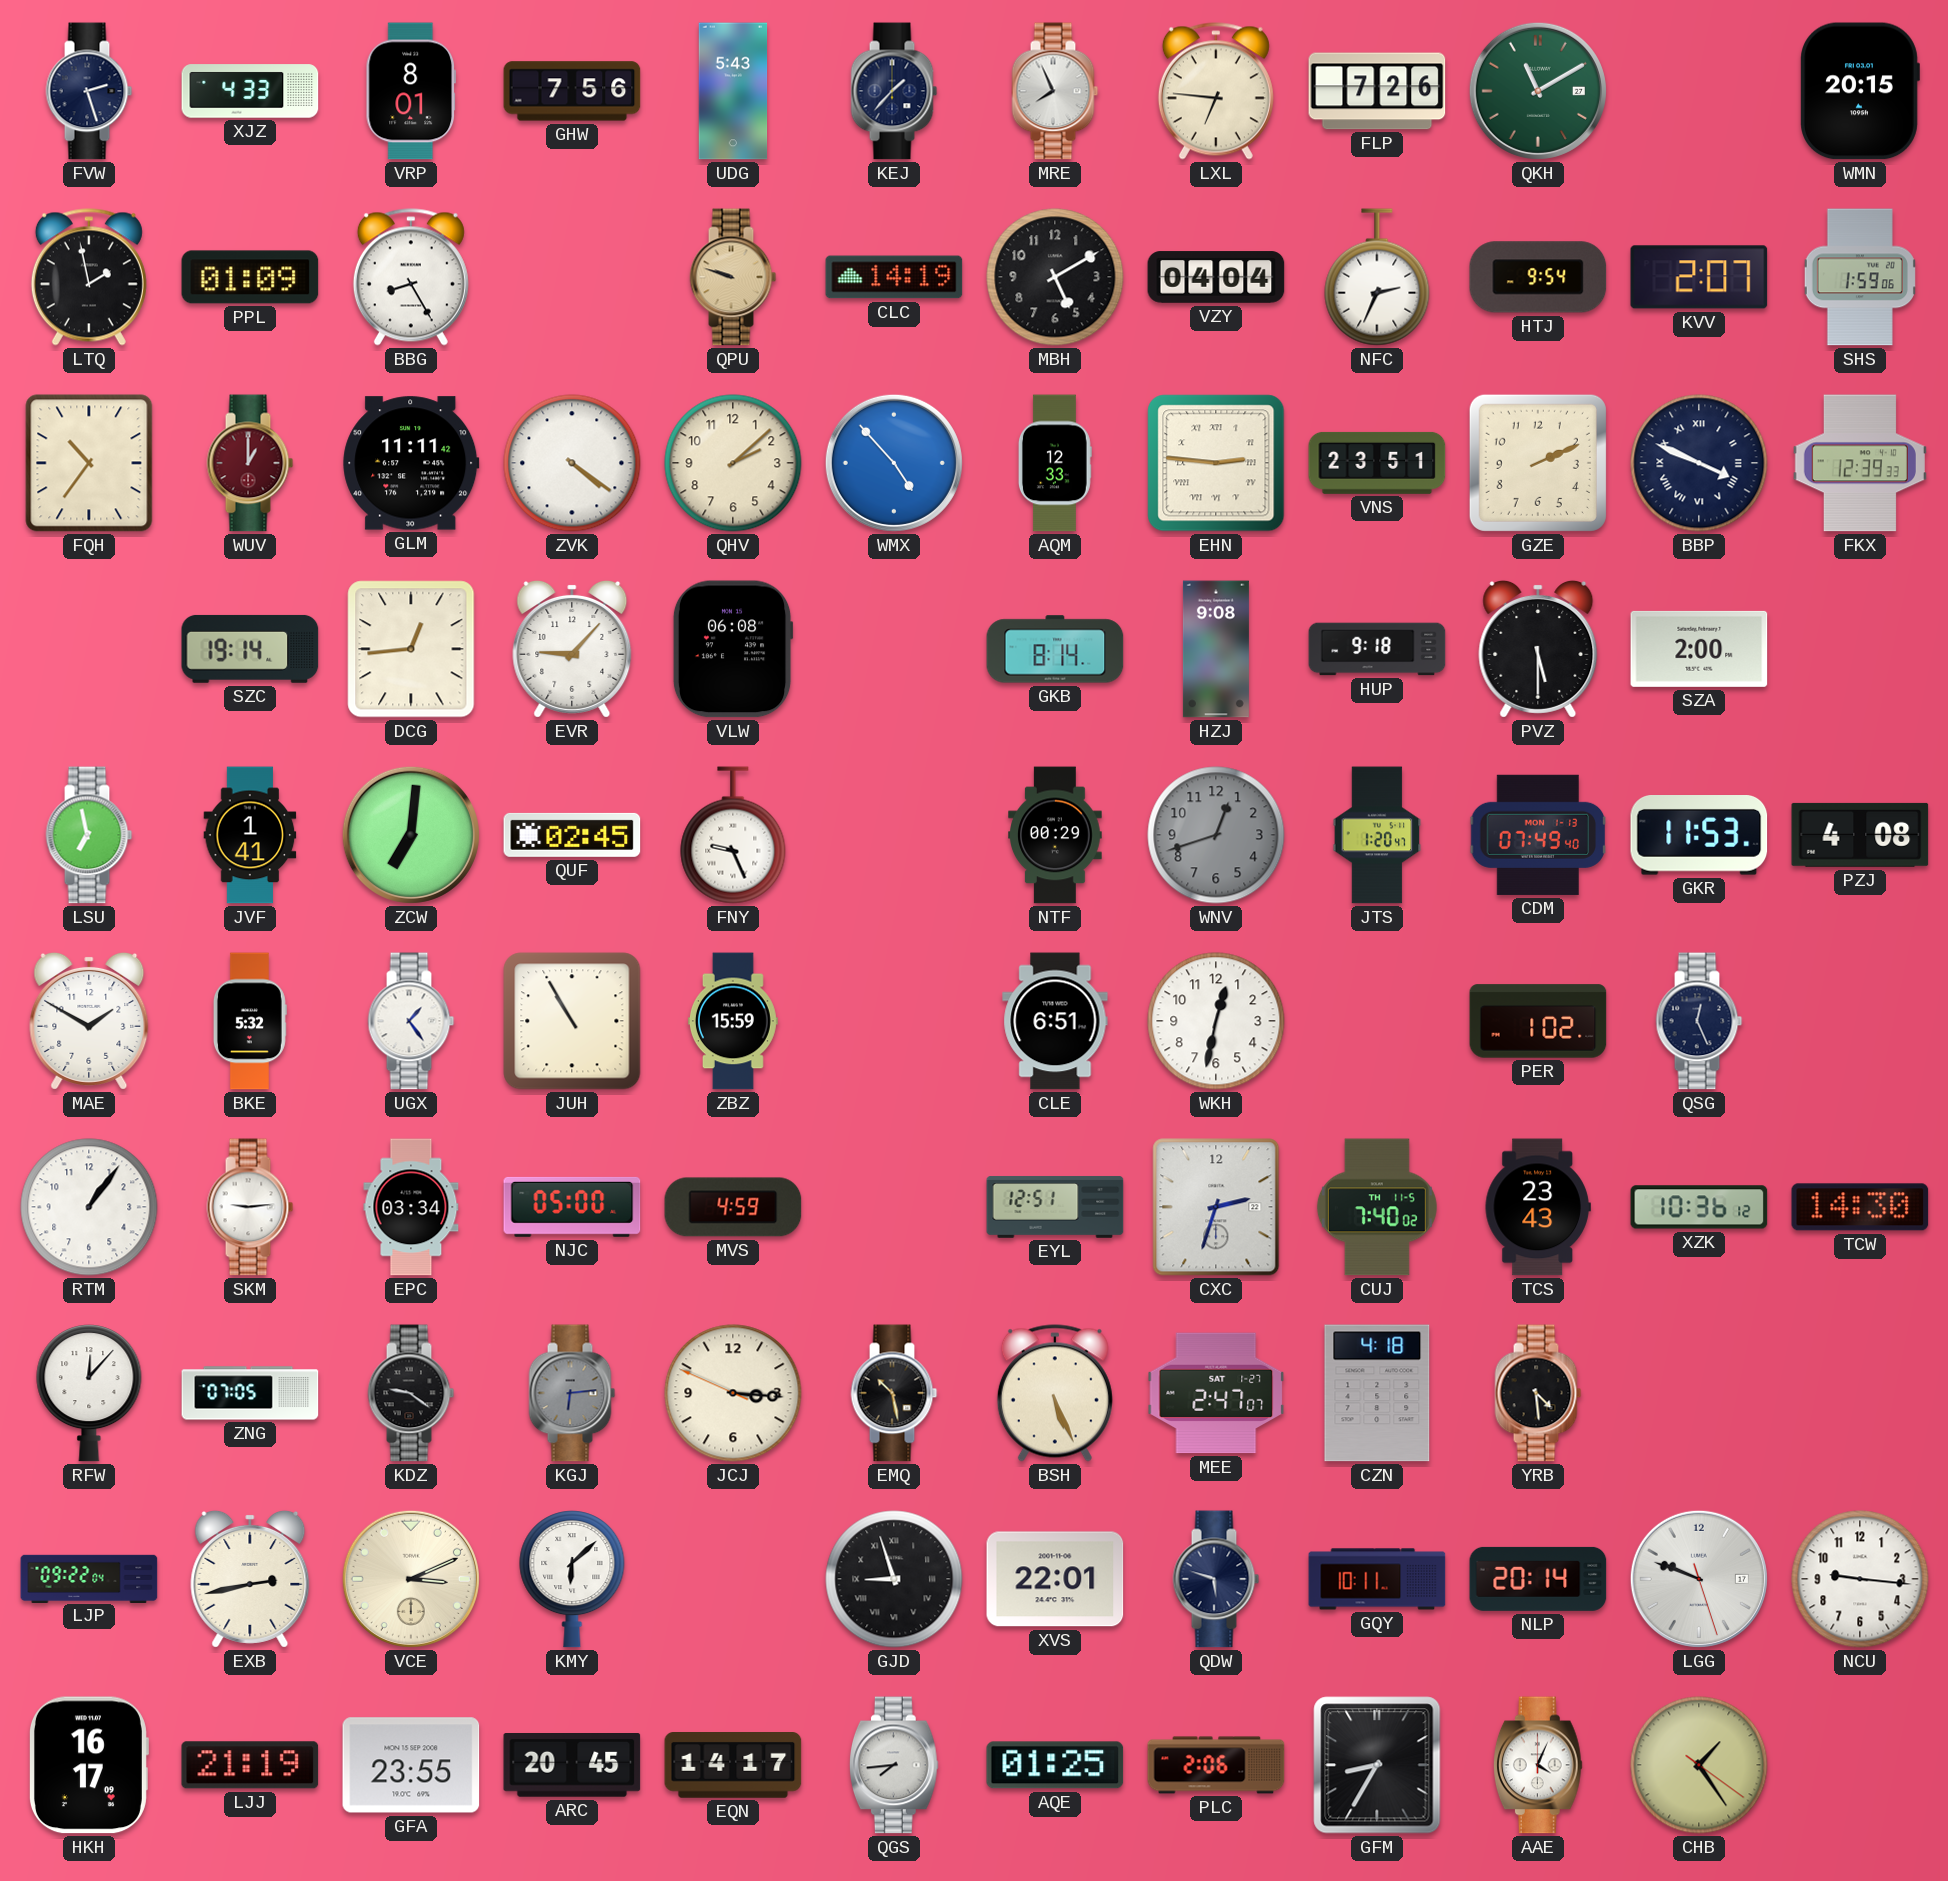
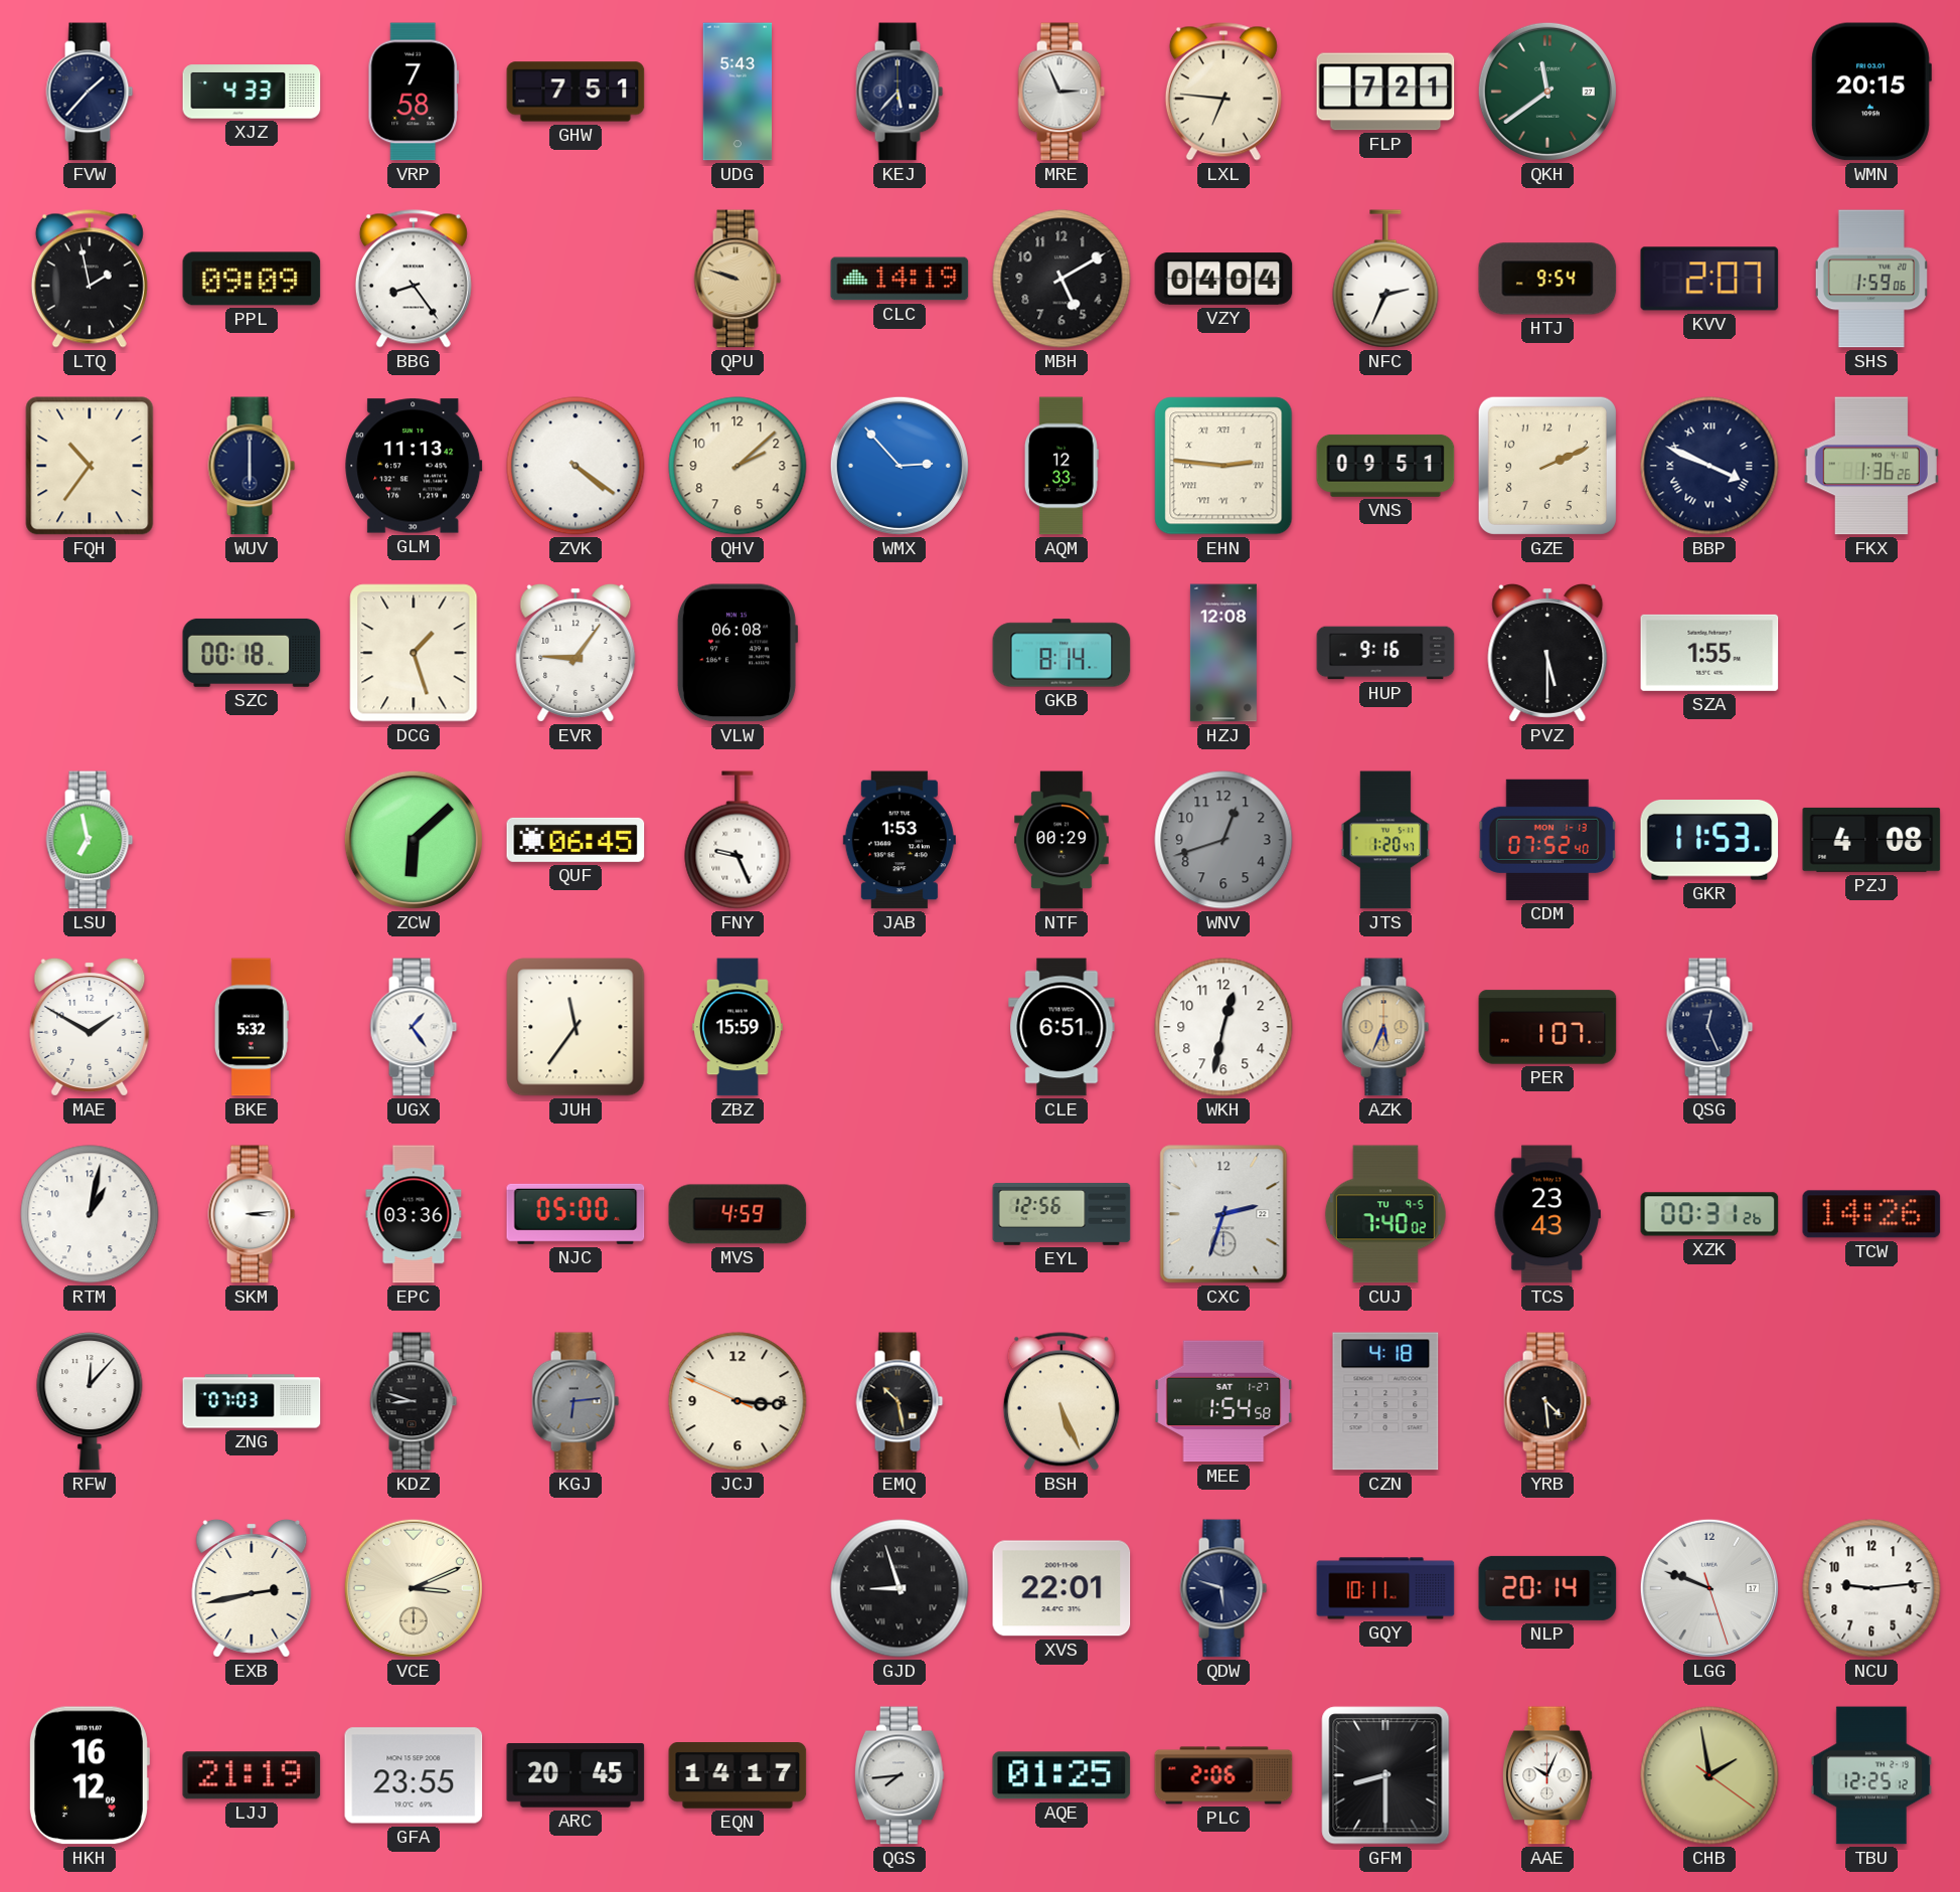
FVW: 2:27 -> 1:37
VRP: 8:01 -> 7:58
GHW: 7:56 -> 7:51
KEJ: 1:37 -> 5:37
MRE: 7:56 -> 2:56
FLP: 7:26 -> 7:21
QKH: 11:10 -> 11:39
PPL: 01:09 -> 09:09
BBG: 8:25 -> 8:24
WUV: 1:00 -> 6:00
WUV dial: burgundy -> navy
GLM: 11:11 -> 11:13
WMX: 4:53 -> 2:53
VNS: 23:51 -> 09:51
FKX: 12:39 -> 1:36
SZC: 19:14 -> 00:18
DCG: 12:44 -> 1:27
EVR: 9:07 -> 9:06
HZJ: 9:08 -> 12:08
HUP: 9:18 -> 9:16
SZA: 2:00 -> 1:55
JVF: 1:41 -> none
ZCW: 7:01 -> 6:08
QUF: 02:45 -> 06:45
JAB: none -> 1:53
CDM: 07:49 -> 07:52
JUH: 10:55 -> 11:36
AZK: none -> 5:34
PER: 1:02 -> 1:07
RTM: 1:06 -> 1:02
SKM: 9:14 -> 3:14
EPC: 03:34 -> 03:36
EYL: 12:51 -> 12:56
CUJ date: TH 11-5 -> TU 9-5
XZK: 10:36 -> 00:31
TCW: 14:30 -> 14:26
ZNG: 07:05 -> 07:03
KDZ: 9:21 -> 8:48
MEE: 2:47 -> 1:54
LJP: 09:22 -> none
KMY: 6:08 -> none
NCU: 9:16 -> 9:14
HKH: 16:17 -> 16:12
GFM: 8:35 -> 8:30
AAE: 4:04 -> 10:04
CHB: 1:24 -> 1:58
TBU: none -> 12:25
